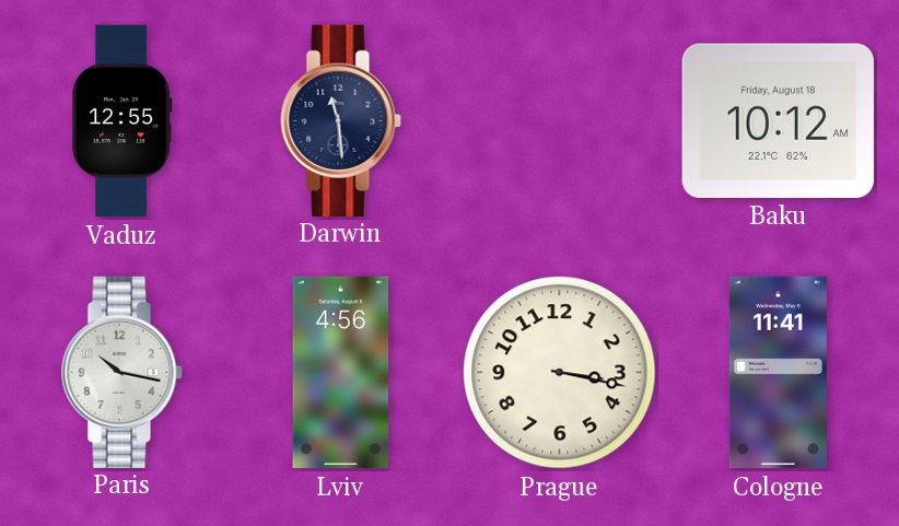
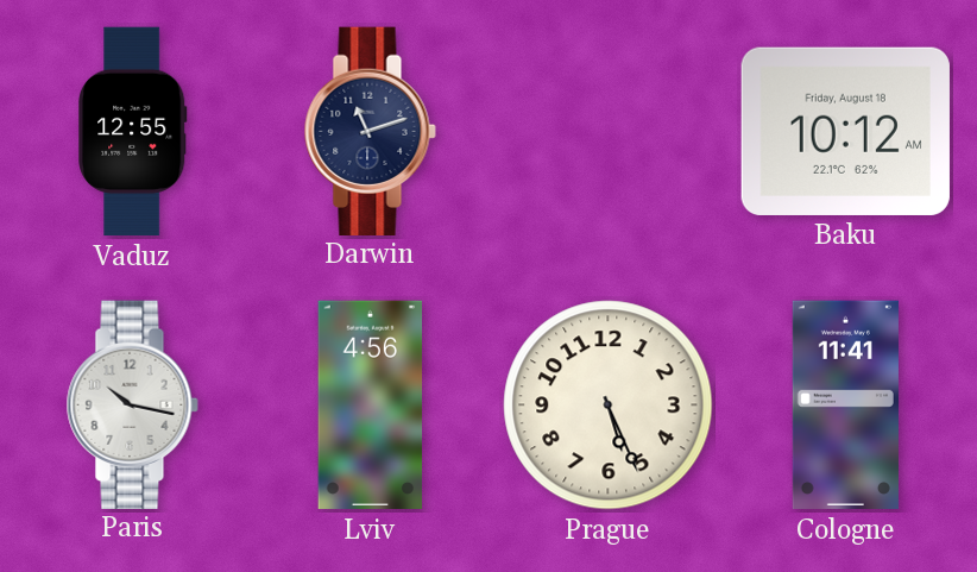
Darwin: 11:29 -> 11:12
Prague: 3:17 -> 5:26
